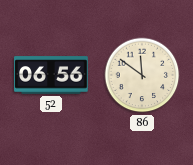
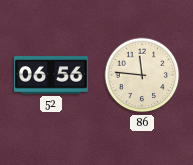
86: 11:51 -> 11:46
